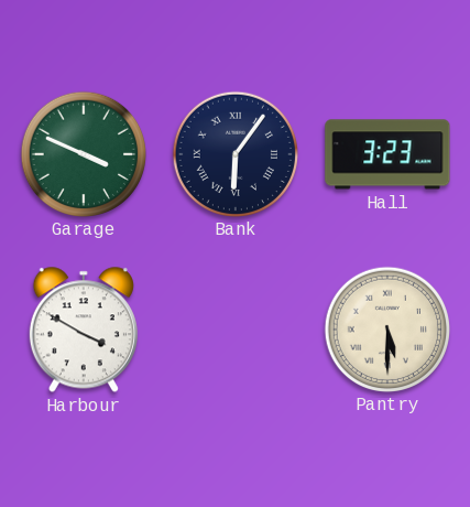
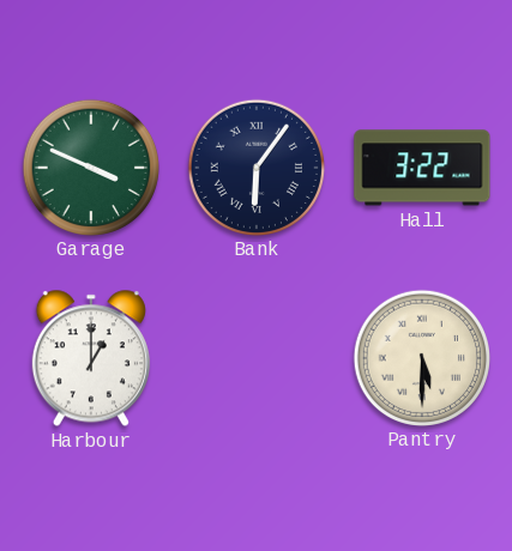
Hall: 3:23 -> 3:22
Harbour: 3:50 -> 1:00
